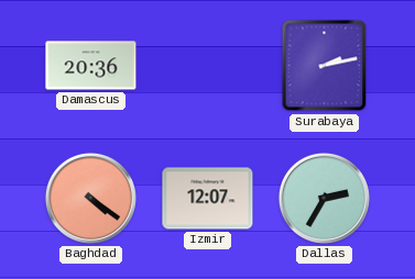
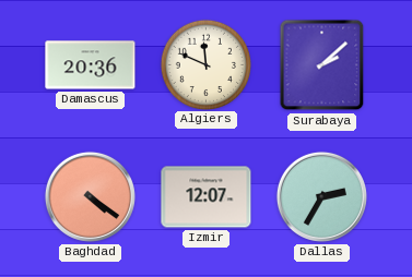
Algiers: none -> 11:49
Surabaya: 2:13 -> 2:08
